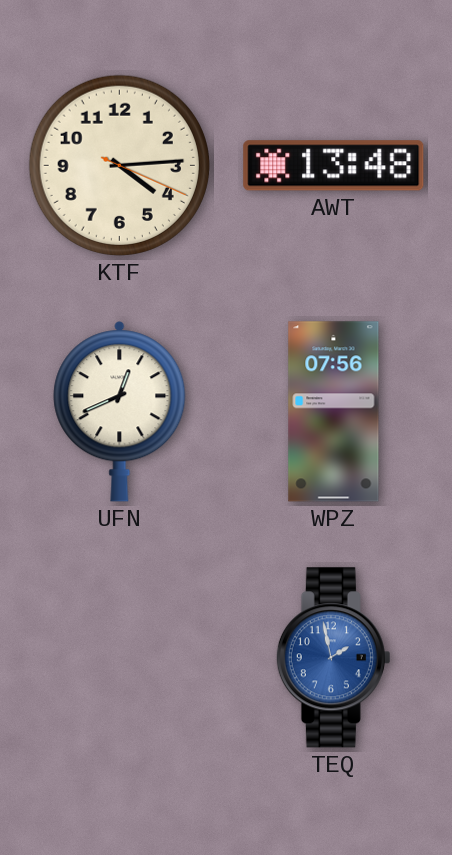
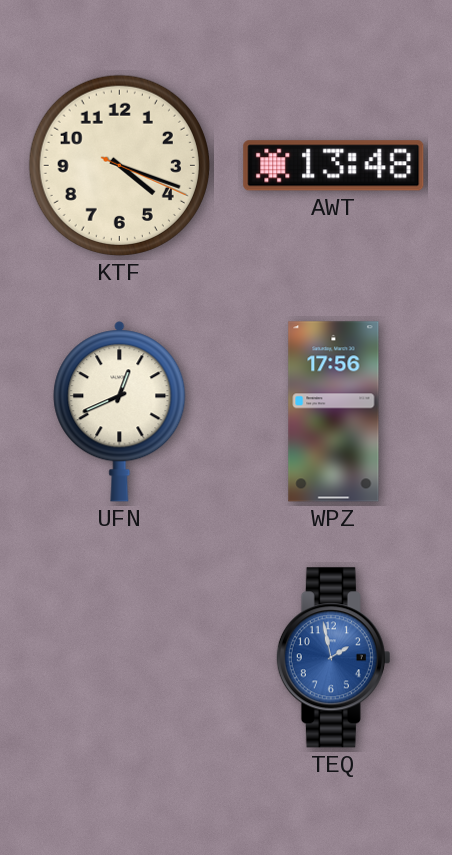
KTF: 4:14 -> 4:18
WPZ: 07:56 -> 17:56
